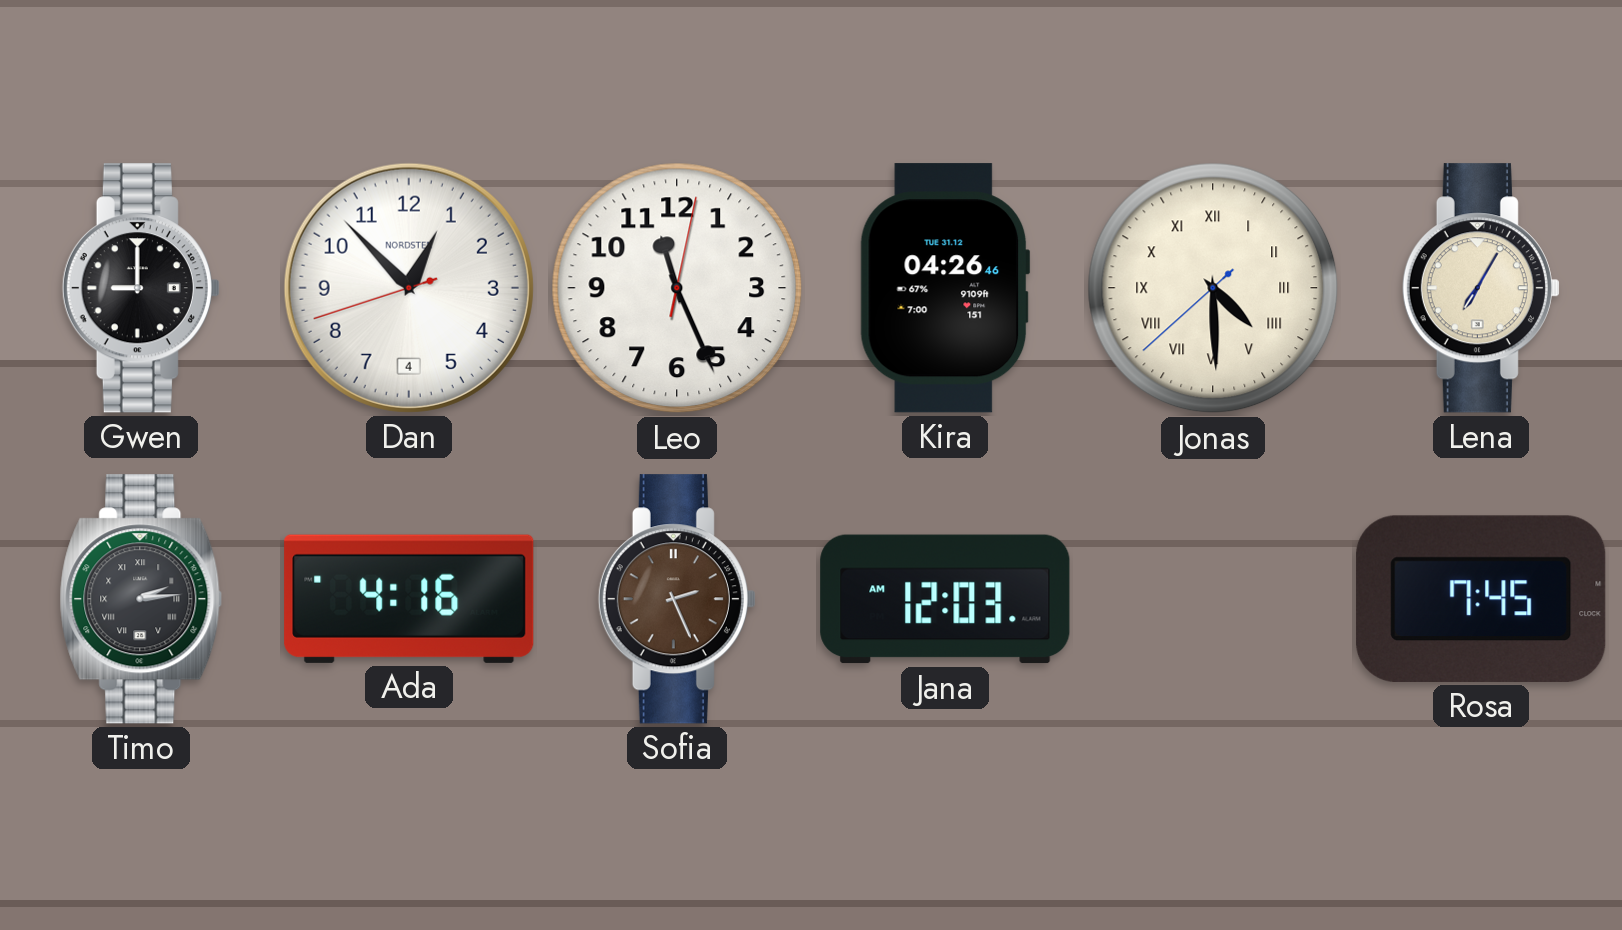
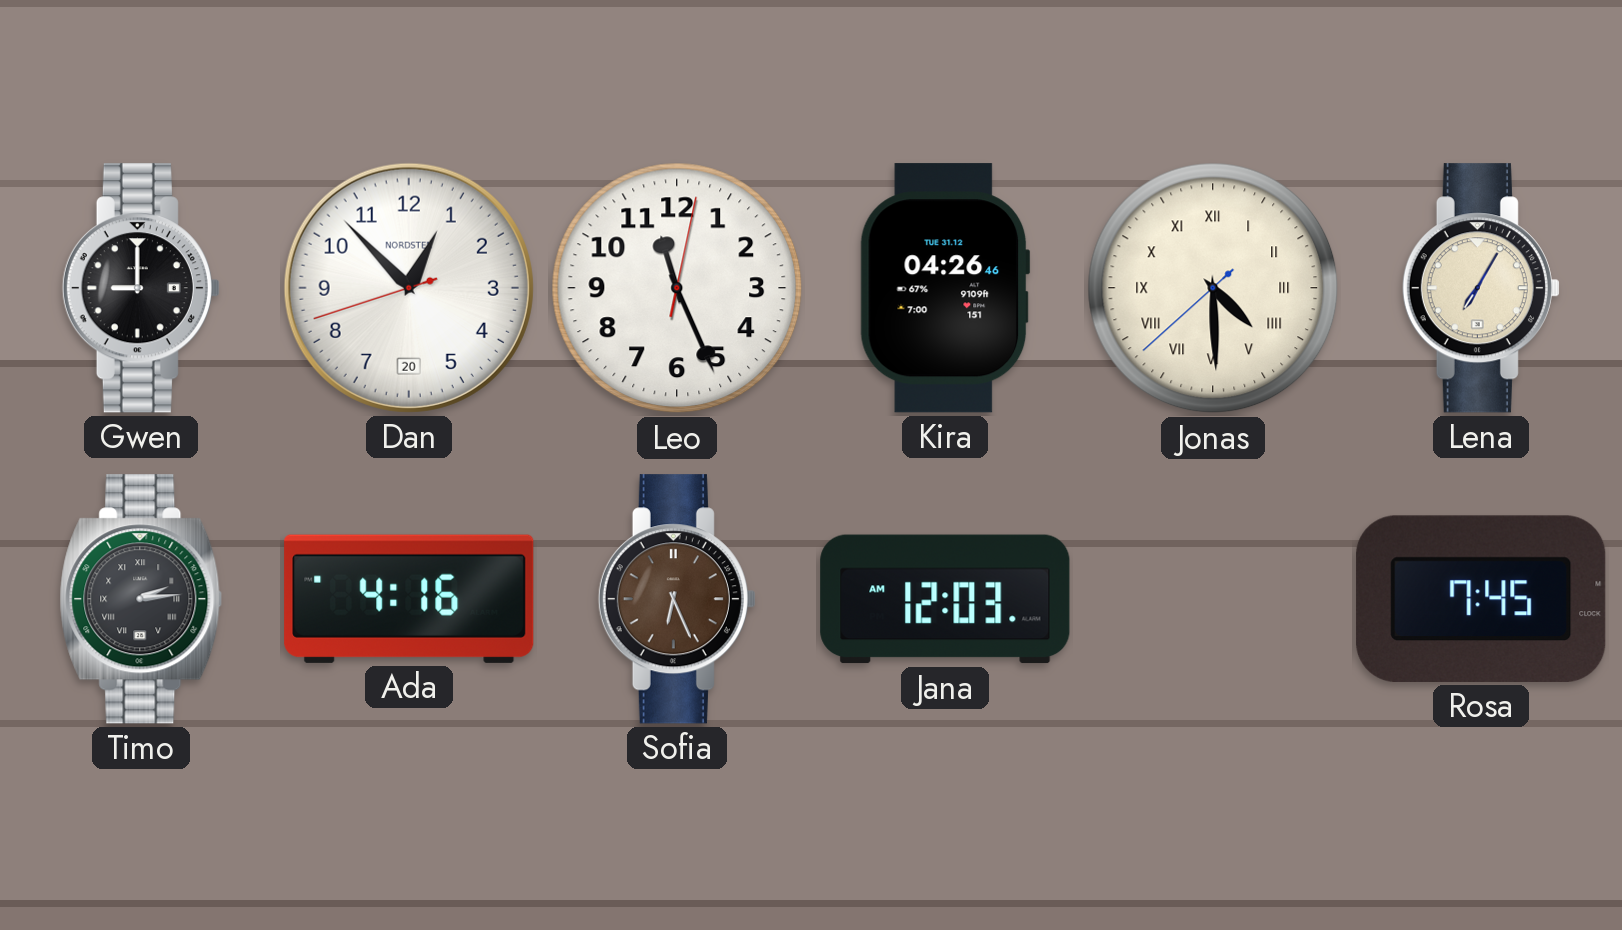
Dan date: 4 -> 20
Sofia: 2:26 -> 6:26
